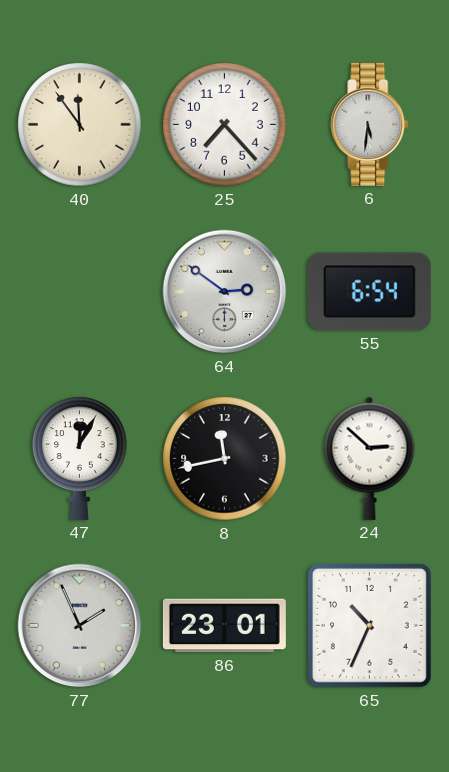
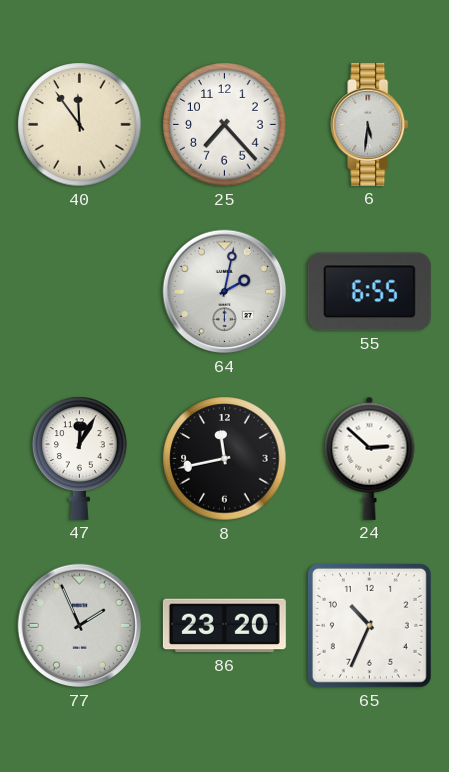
64: 2:51 -> 2:02
55: 6:54 -> 6:55
86: 23:01 -> 23:20
